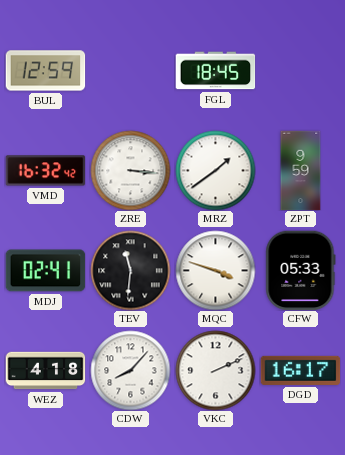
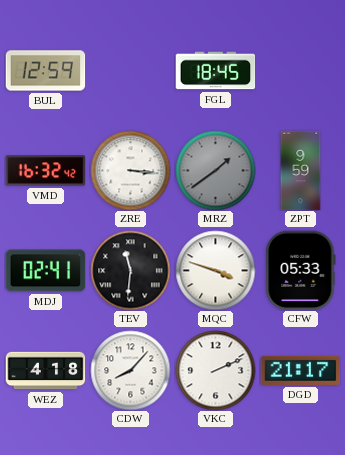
MRZ dial: white -> grey
DGD: 16:17 -> 21:17
